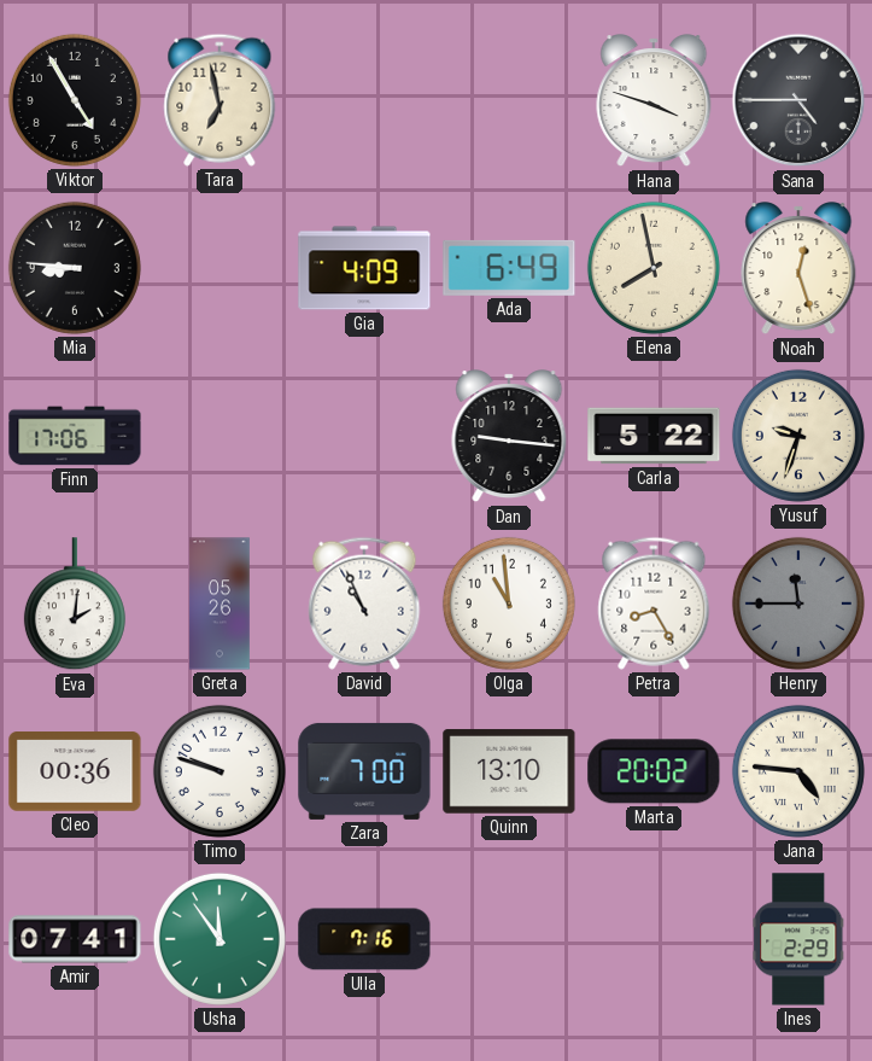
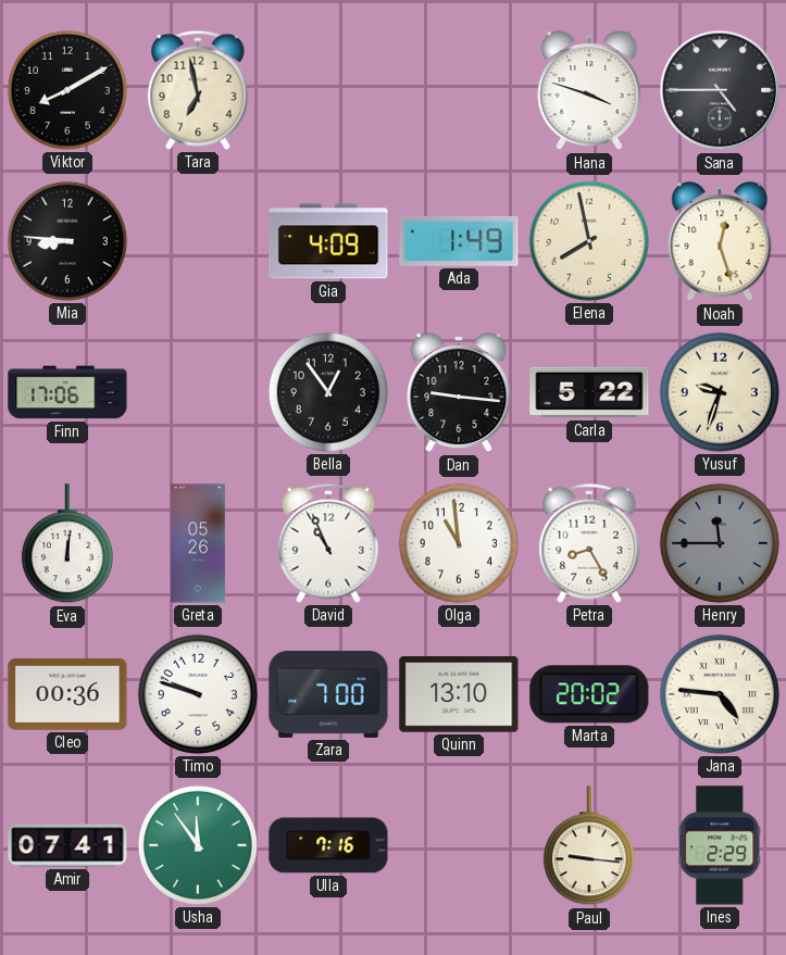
Viktor: 4:55 -> 8:10
Ada: 6:49 -> 1:49
Bella: none -> 12:54
Eva: 2:01 -> 12:01
Paul: none -> 9:16
